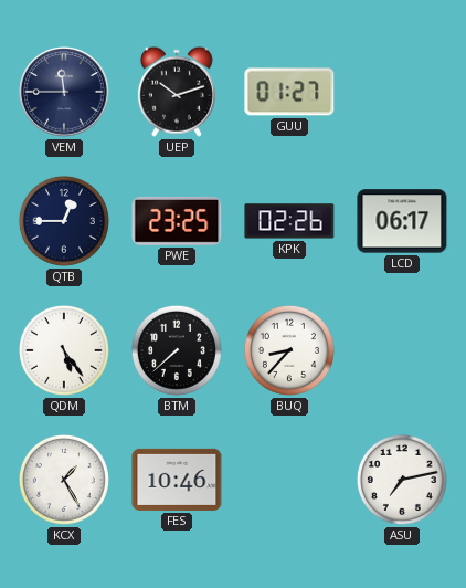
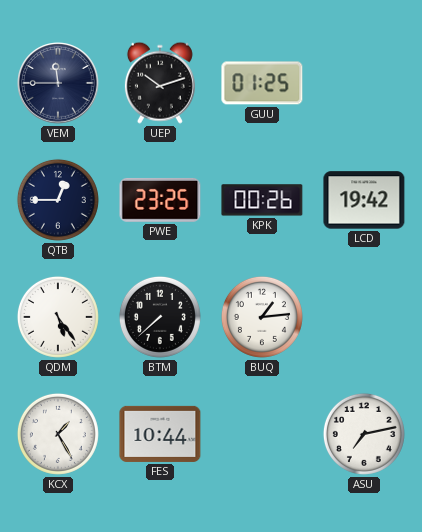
GUU: 01:27 -> 01:25
KPK: 02:26 -> 00:26
LCD: 06:17 -> 19:42
BUQ: 8:37 -> 1:14
FES: 10:46 -> 10:44
